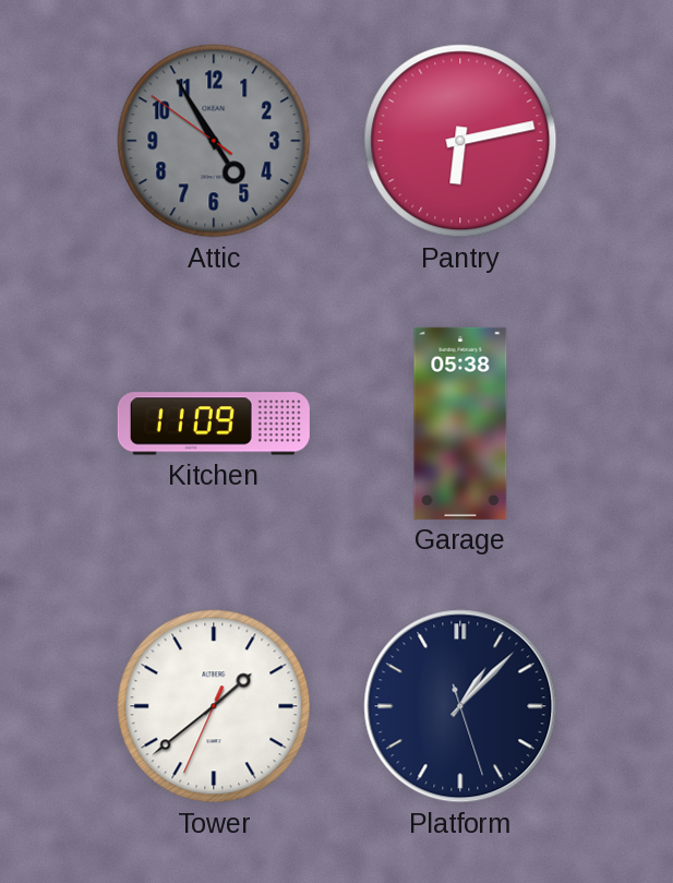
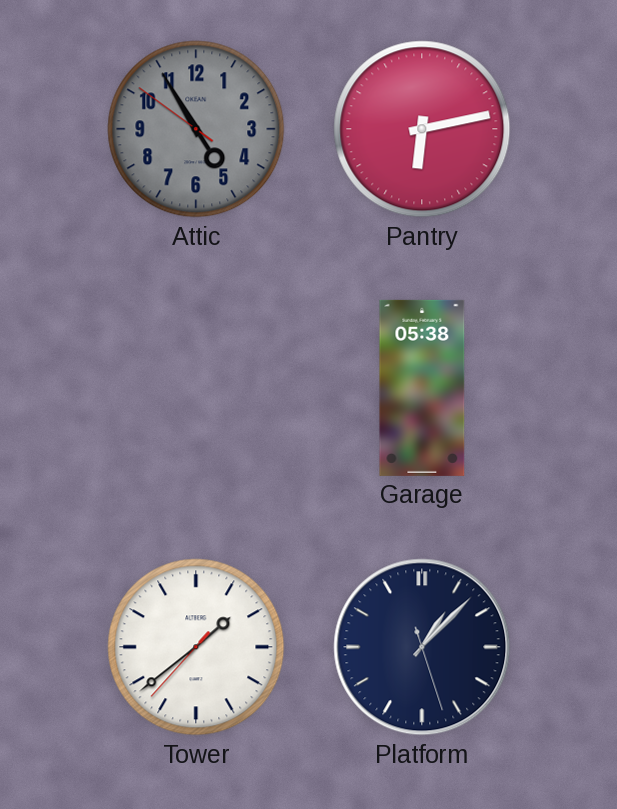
Kitchen: 11:09 -> none
Tower: 1:38:34 -> 1:38:37
